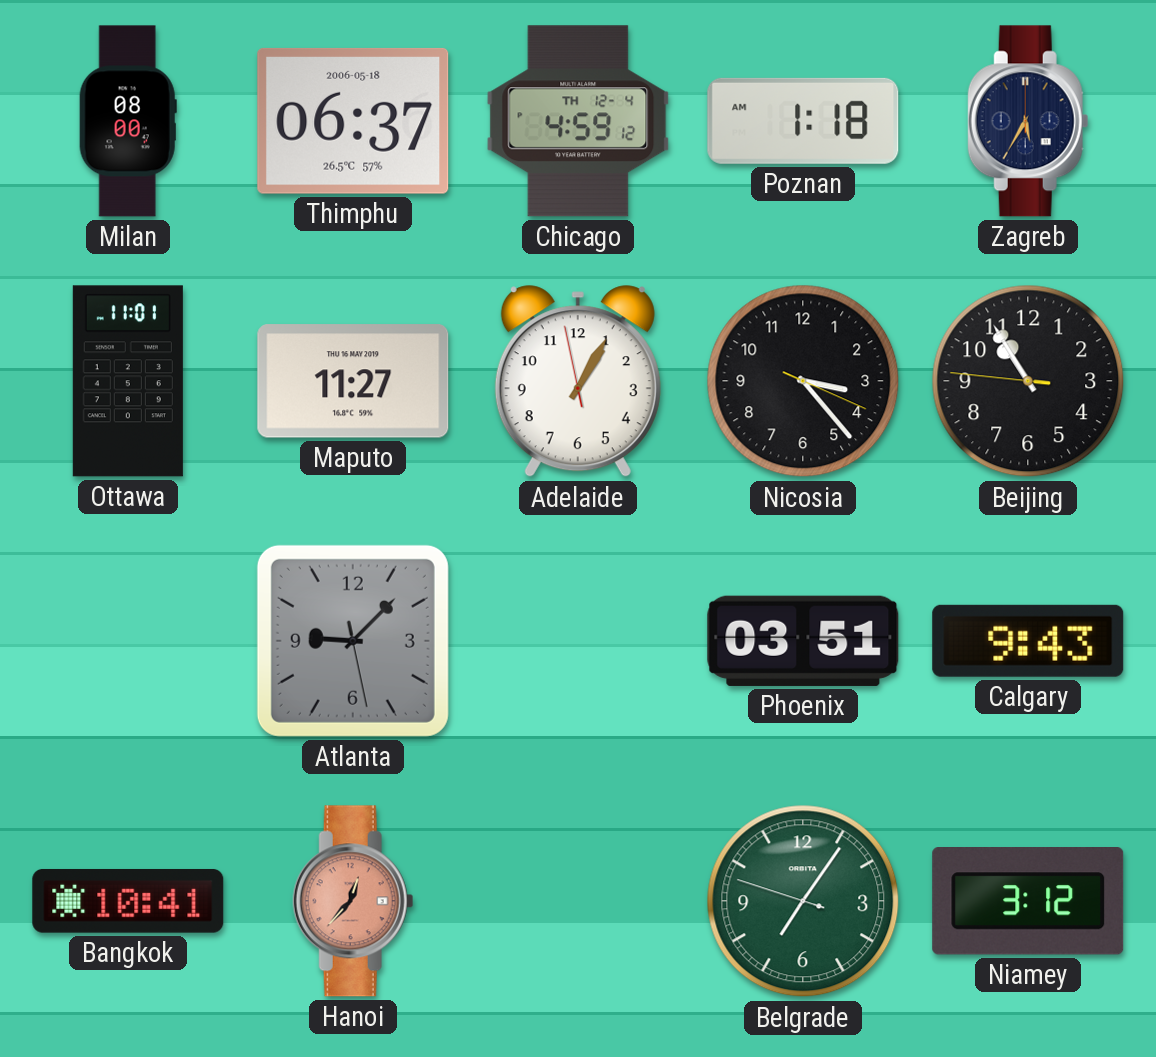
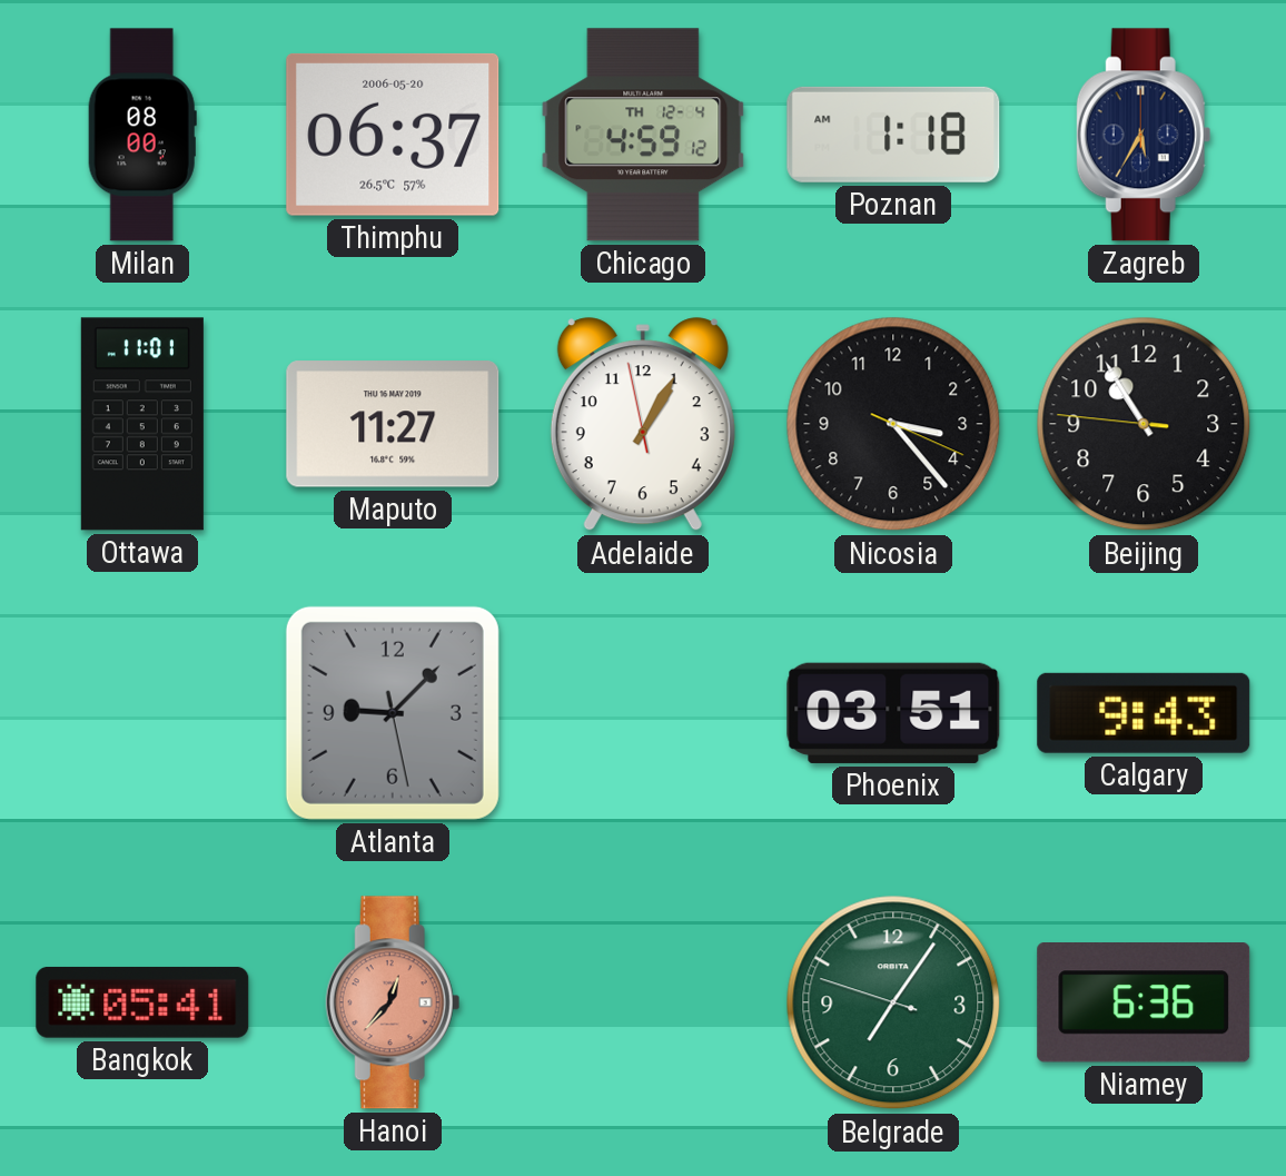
Thimphu date: 2006-05-18 -> 2006-05-20
Bangkok: 10:41 -> 05:41
Niamey: 3:12 -> 6:36
